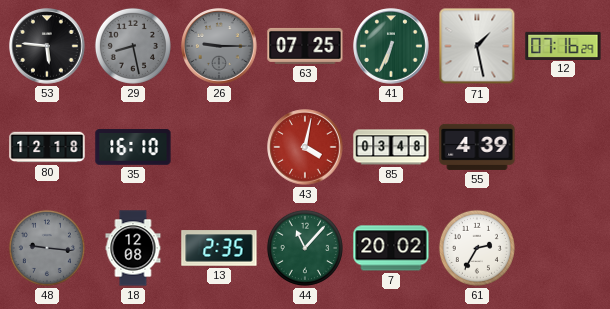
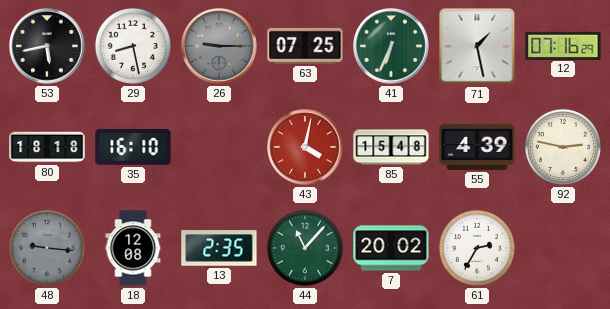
53: 5:46 -> 5:43
29 dial: grey -> white
80: 12:18 -> 18:18
85: 03:48 -> 15:48
92: none -> 2:47
